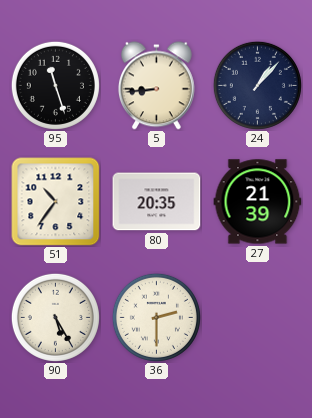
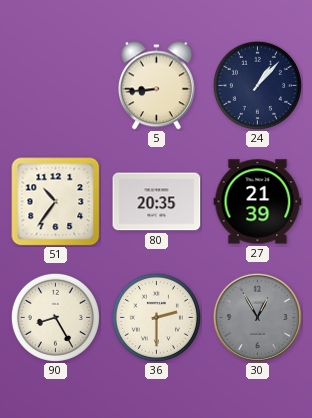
95: 11:27 -> none
90: 5:25 -> 8:25
30: none -> 12:55
